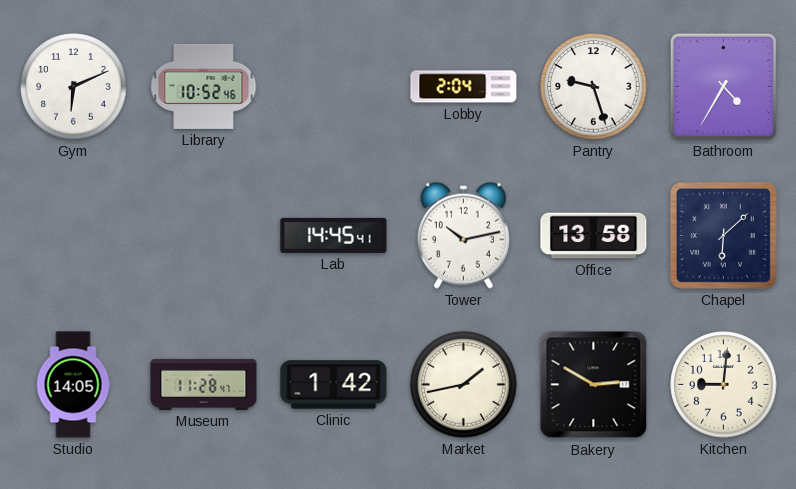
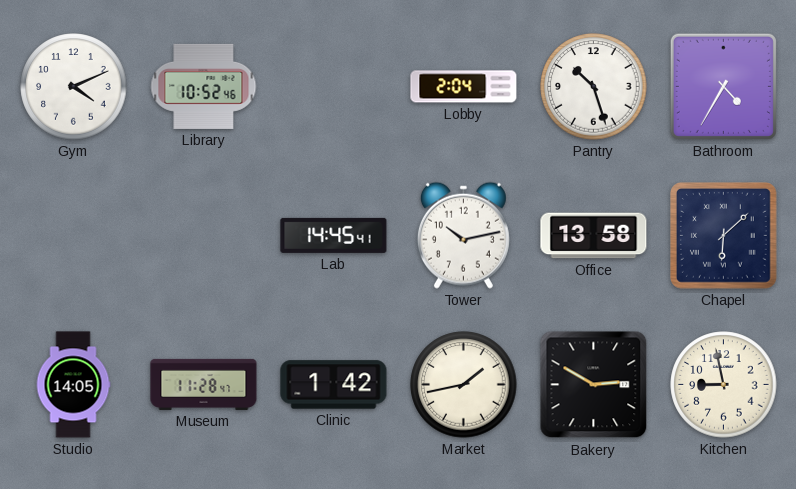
Gym: 6:11 -> 4:11
Pantry: 9:27 -> 10:27
Kitchen: 9:01 -> 8:58
